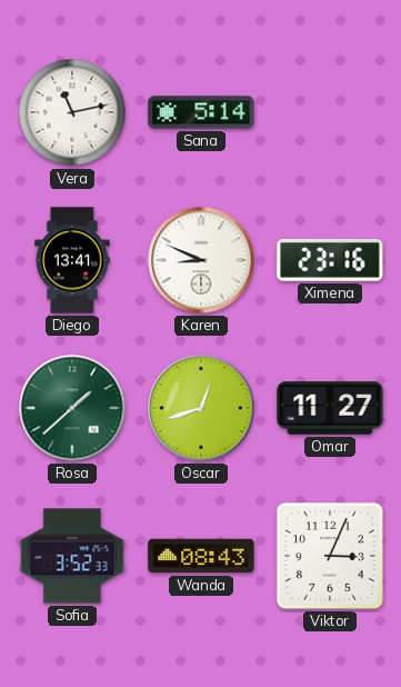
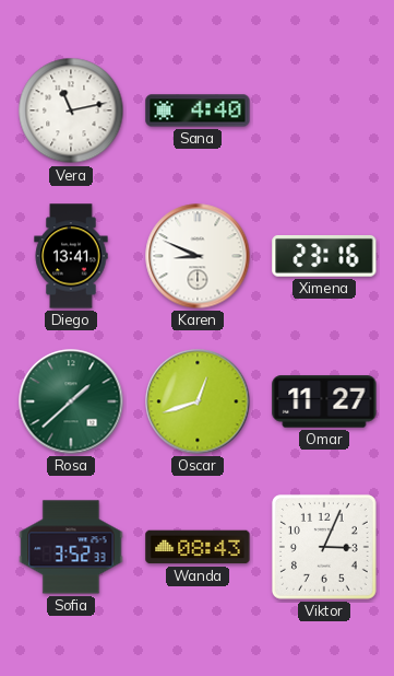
Sana: 5:14 -> 4:40
